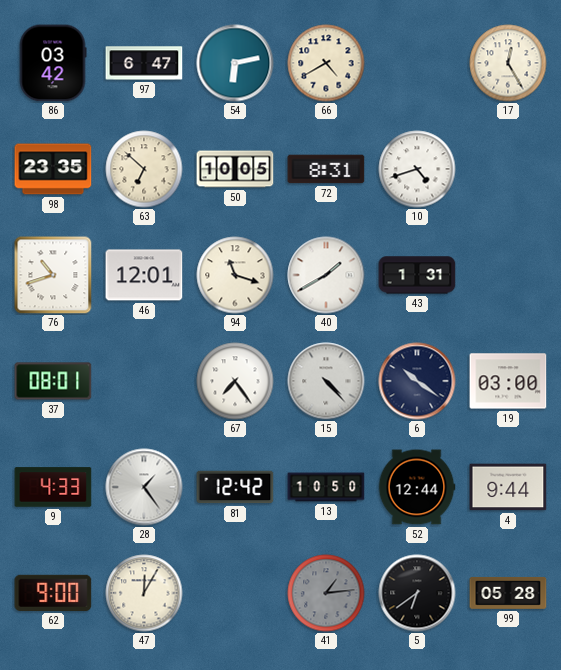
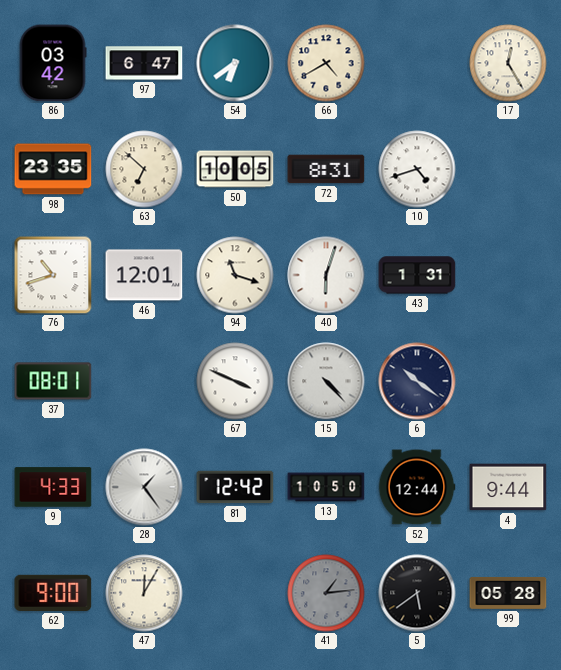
54: 6:13 -> 6:39
40: 1:40 -> 6:03
67: 7:24 -> 3:49
19: 03:00 -> none
5: 6:39 -> 5:39
